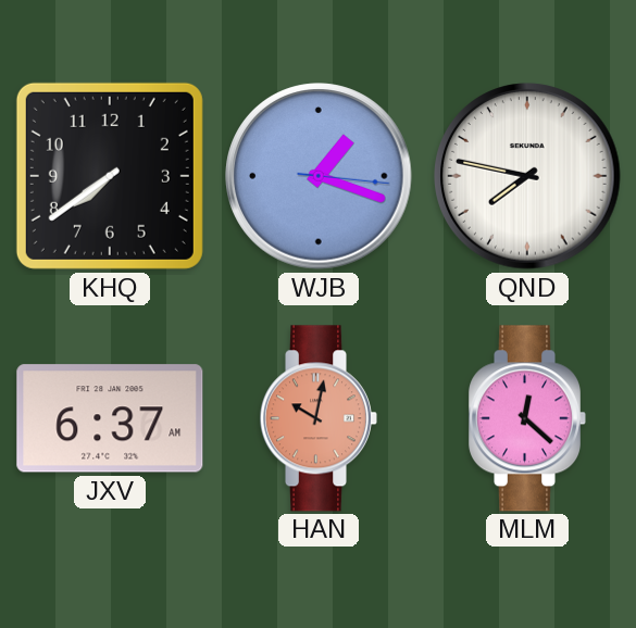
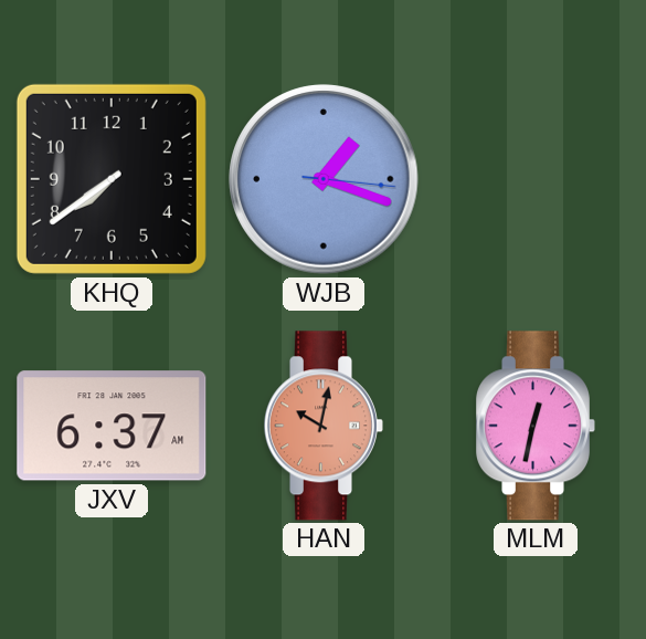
QND: 7:47 -> none
MLM: 12:22 -> 12:32
